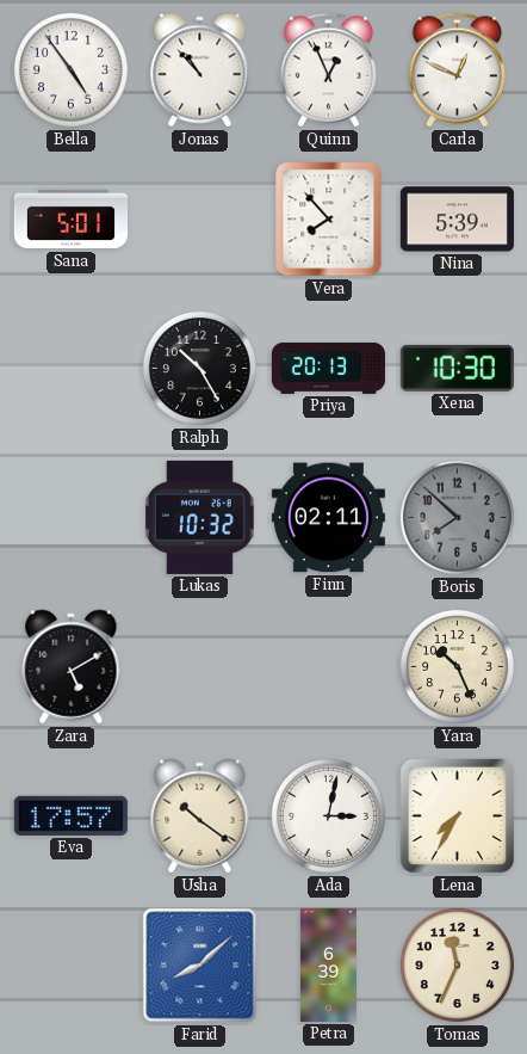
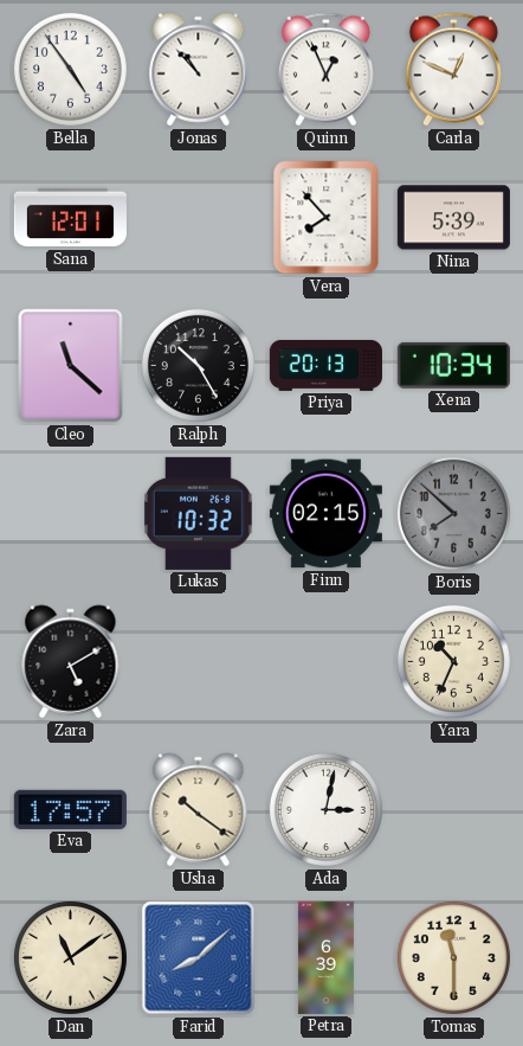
Sana: 5:01 -> 12:01
Cleo: none -> 11:22
Xena: 10:30 -> 10:34
Finn: 02:11 -> 02:15
Yara: 10:26 -> 10:34
Lena: 7:35 -> none
Dan: none -> 11:09
Tomas: 11:34 -> 11:30
